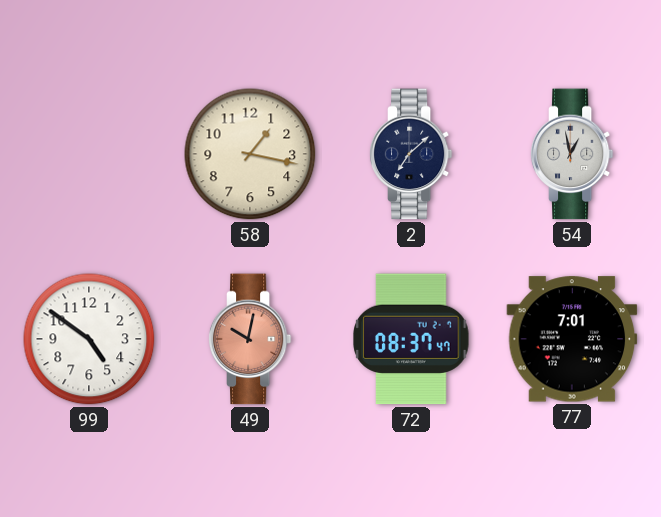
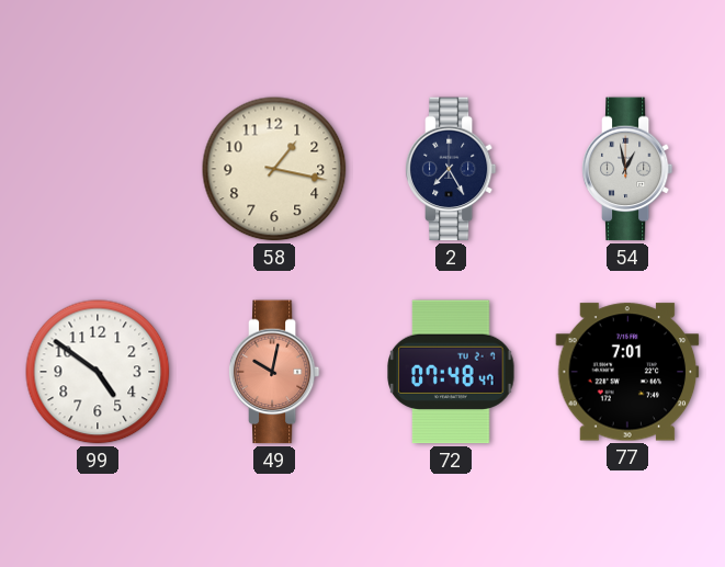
2: 7:08 -> 7:25
72: 08:37 -> 07:48
